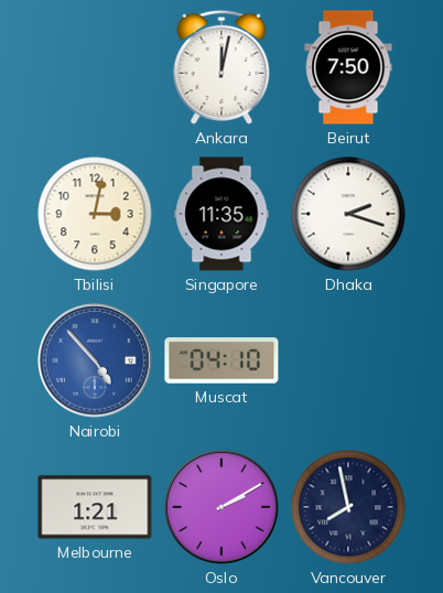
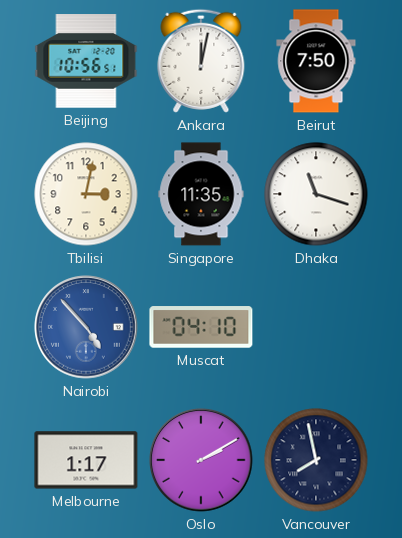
Beijing: none -> 10:56
Dhaka: 2:18 -> 11:18
Melbourne: 1:21 -> 1:17
